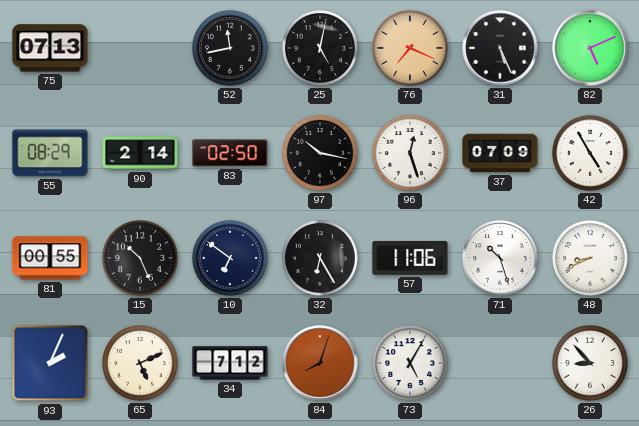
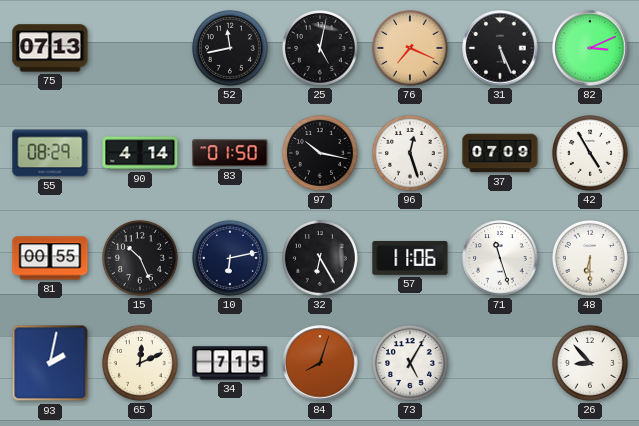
82: 5:11 -> 3:11
90: 2:14 -> 4:14
83: 02:50 -> 01:50
10: 6:51 -> 6:13
71: 10:27 -> 11:27
48: 8:41 -> 6:30
93: 2:04 -> 2:02
65: 5:11 -> 12:11
34: 7:12 -> 7:15
